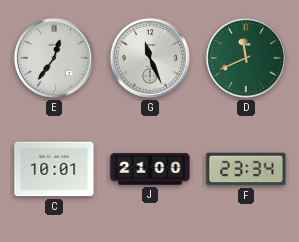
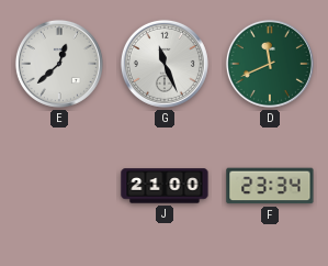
E: 12:36 -> 12:38
C: 10:01 -> none
